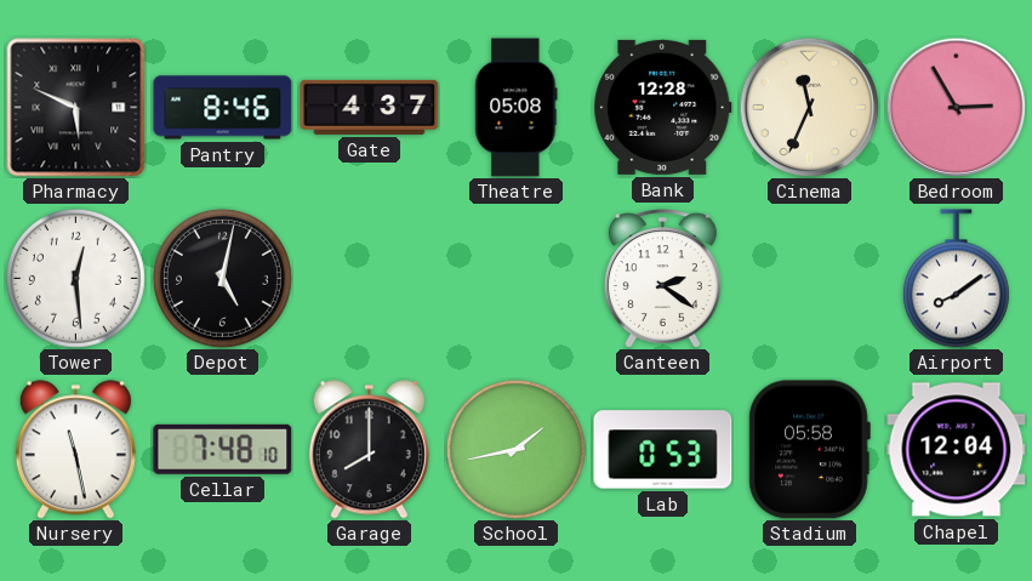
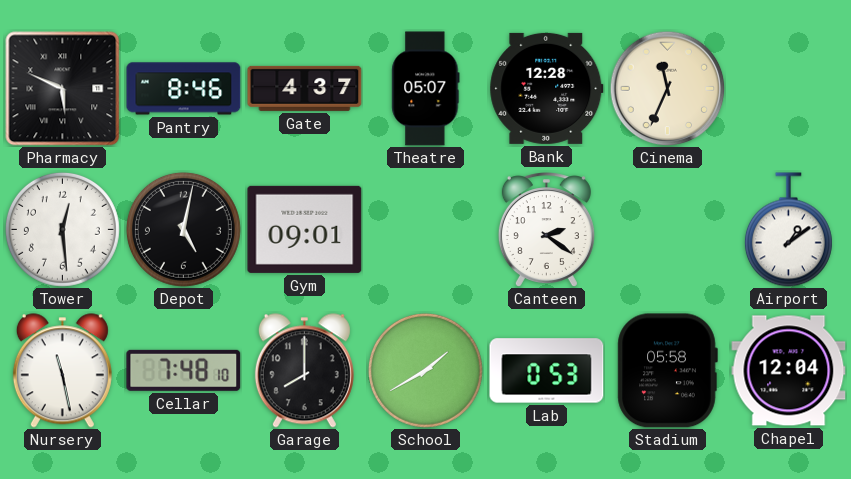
Theatre: 05:08 -> 05:07
Bedroom: 2:55 -> none
Gym: none -> 09:01
Airport: 8:09 -> 1:09
School: 1:43 -> 1:40
